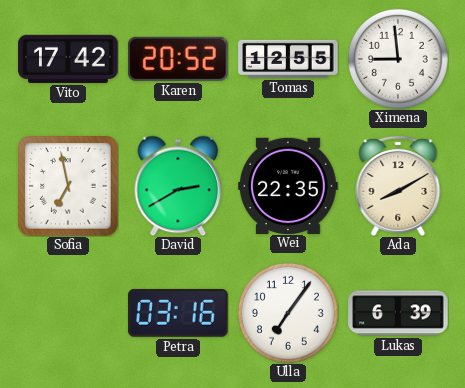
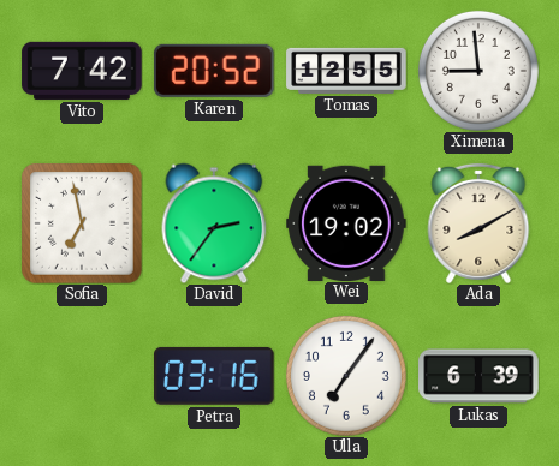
Vito: 17:42 -> 7:42
David: 2:40 -> 2:36
Wei: 22:35 -> 19:02
